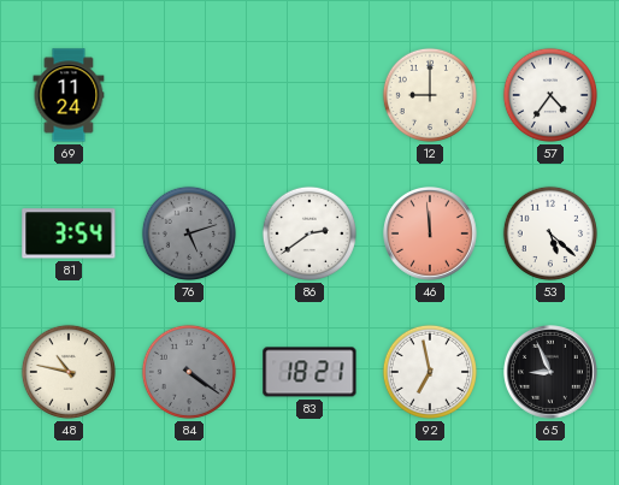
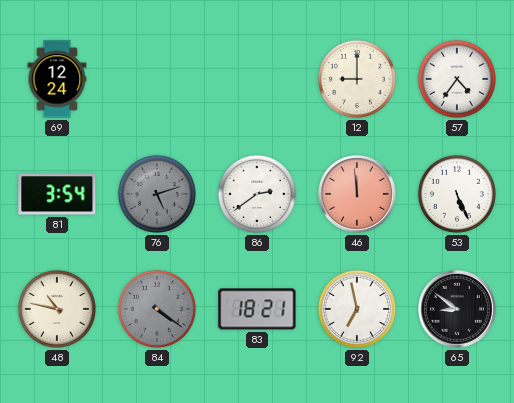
69: 11:24 -> 12:24
53: 5:22 -> 5:26
65: 8:56 -> 8:51
